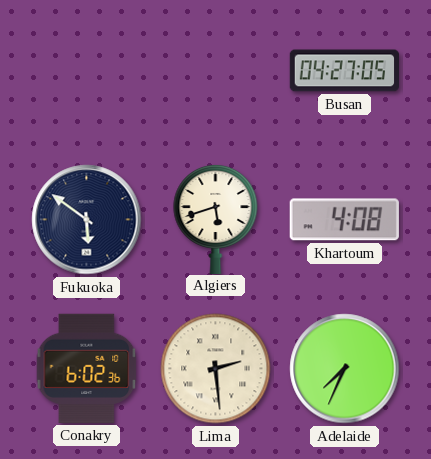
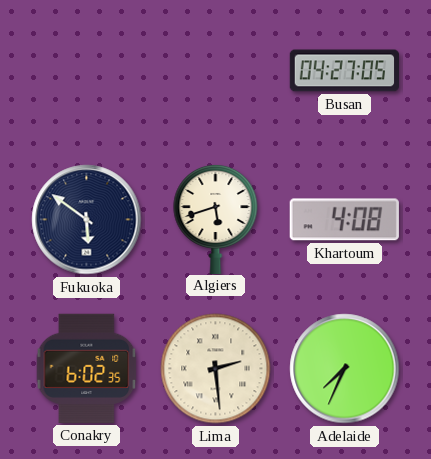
Conakry: 6:02:36 -> 6:02:35
